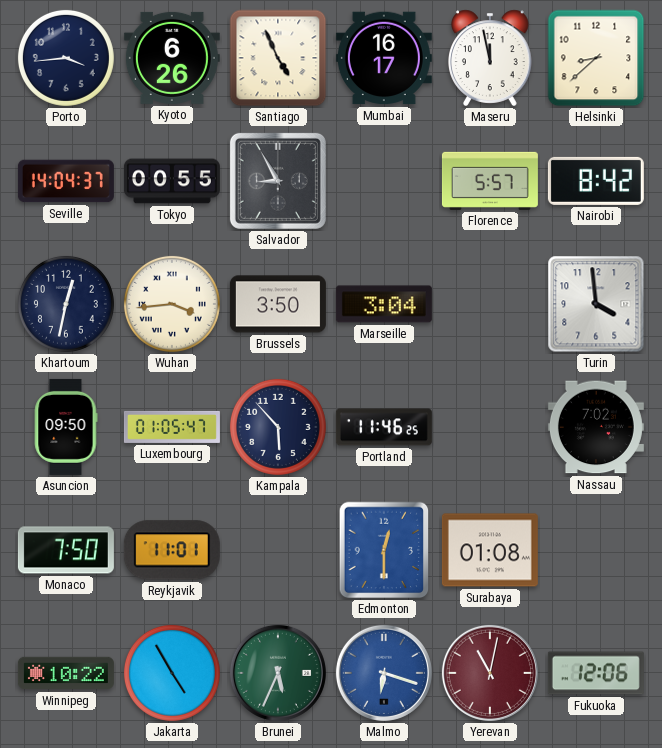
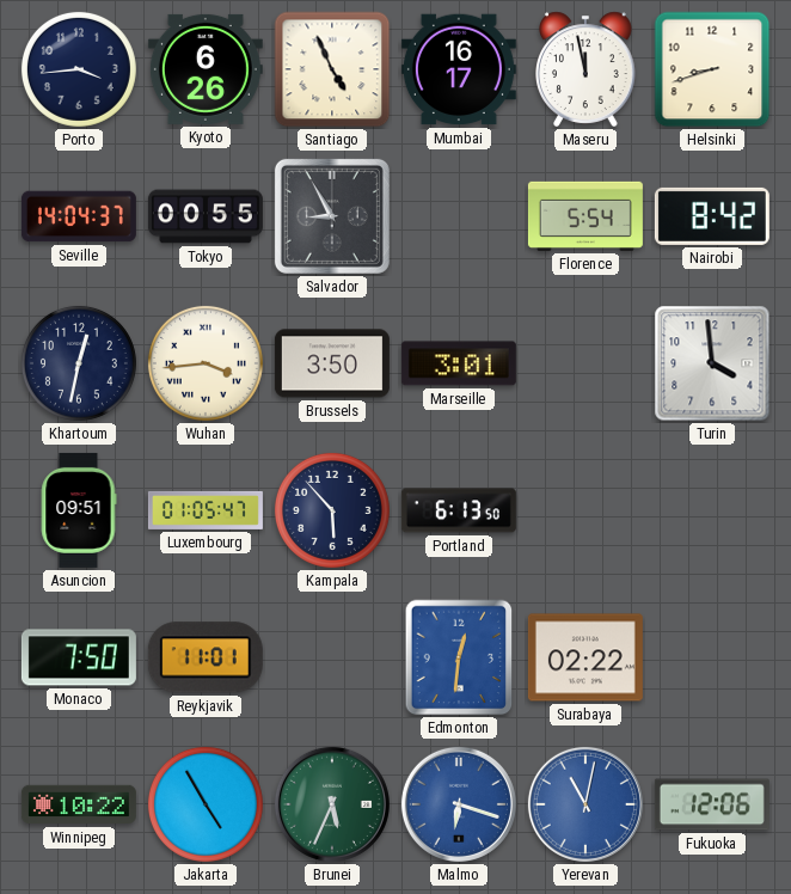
Helsinki: 8:38 -> 8:42
Florence: 5:57 -> 5:54
Marseille: 3:04 -> 3:01
Asuncion: 09:50 -> 09:51
Portland: 11:46 -> 6:13
Nassau: 7:02 -> none
Edmonton: 12:30 -> 12:31
Surabaya: 01:08 -> 02:22
Yerevan dial: burgundy -> blue
